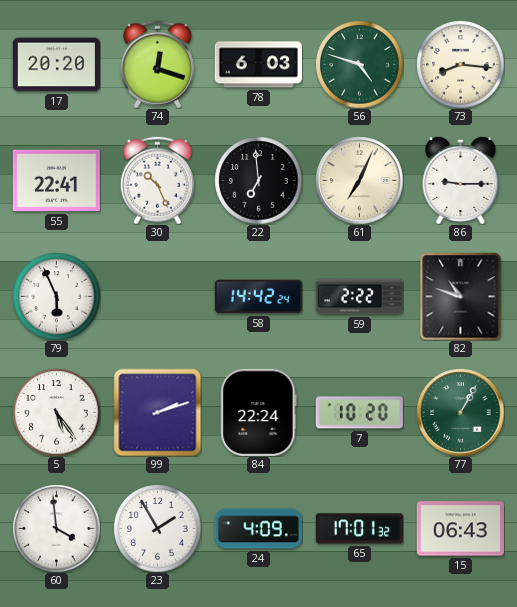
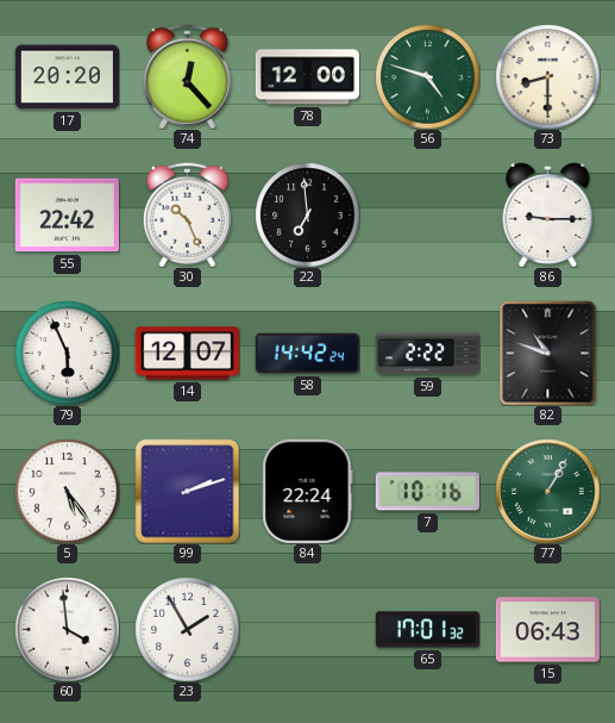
74: 12:18 -> 12:23
78: 6:03 -> 12:00
73: 8:16 -> 8:30
55: 22:41 -> 22:42
61: 7:04 -> none
14: none -> 12:07
7: 10:20 -> 10:16
24: 4:09 -> none
